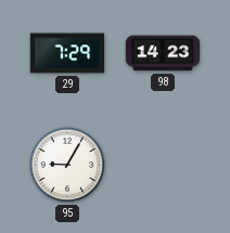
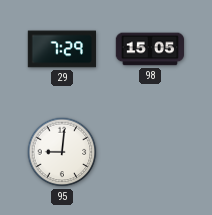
98: 14:23 -> 15:05
95: 9:05 -> 9:01
